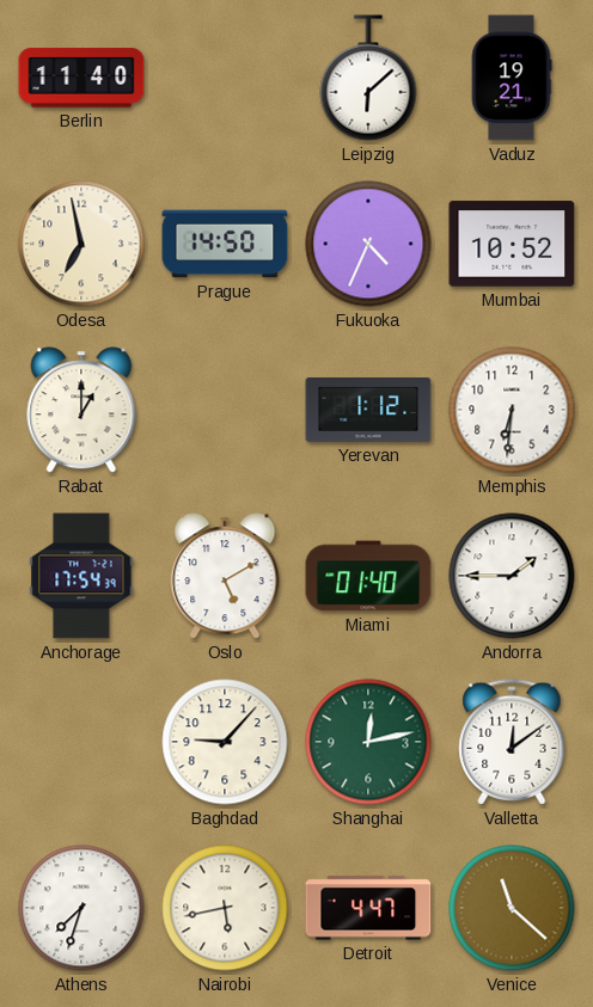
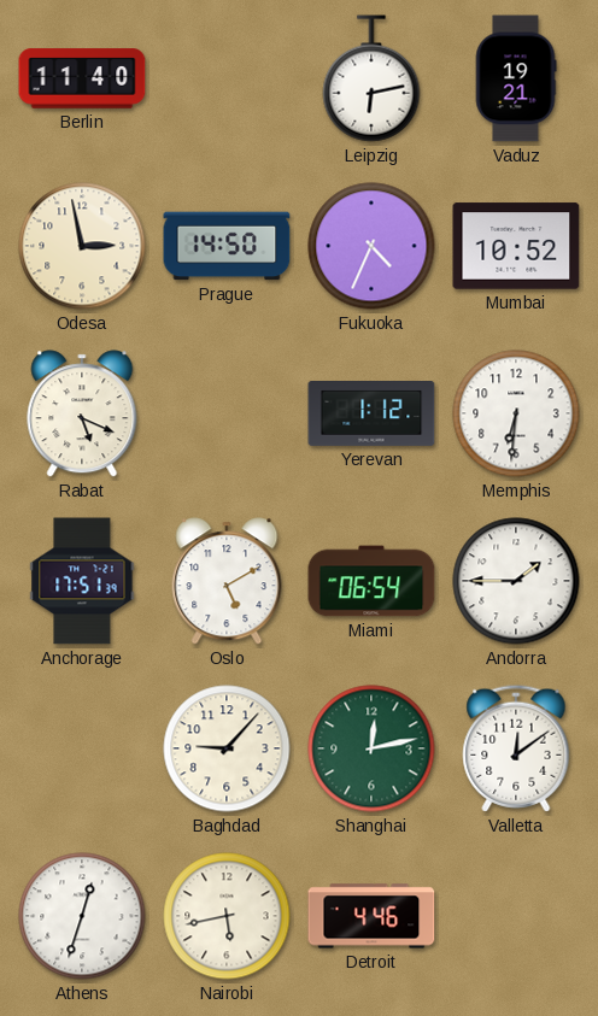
Leipzig: 6:08 -> 6:13
Odesa: 6:58 -> 2:58
Rabat: 1:00 -> 5:19
Anchorage: 17:54 -> 17:51
Miami: 01:40 -> 06:54
Athens: 7:33 -> 12:33
Detroit: 4:47 -> 4:46
Venice: 11:22 -> none
